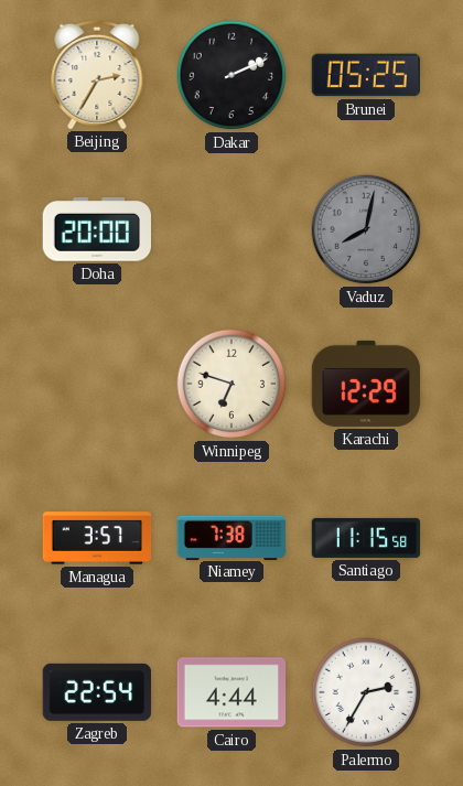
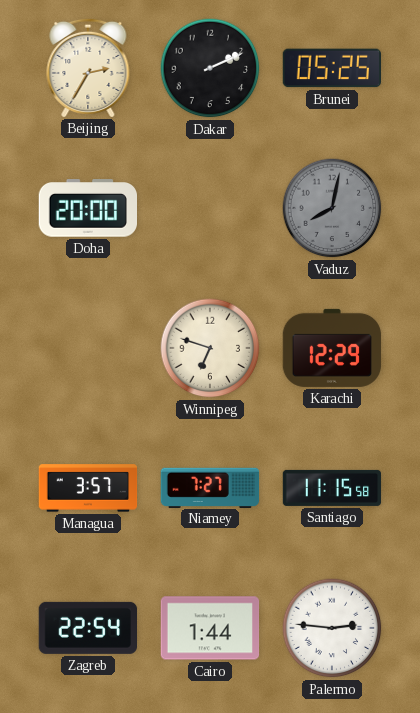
Niamey: 7:38 -> 7:27
Cairo: 4:44 -> 1:44
Palermo: 2:35 -> 2:46
